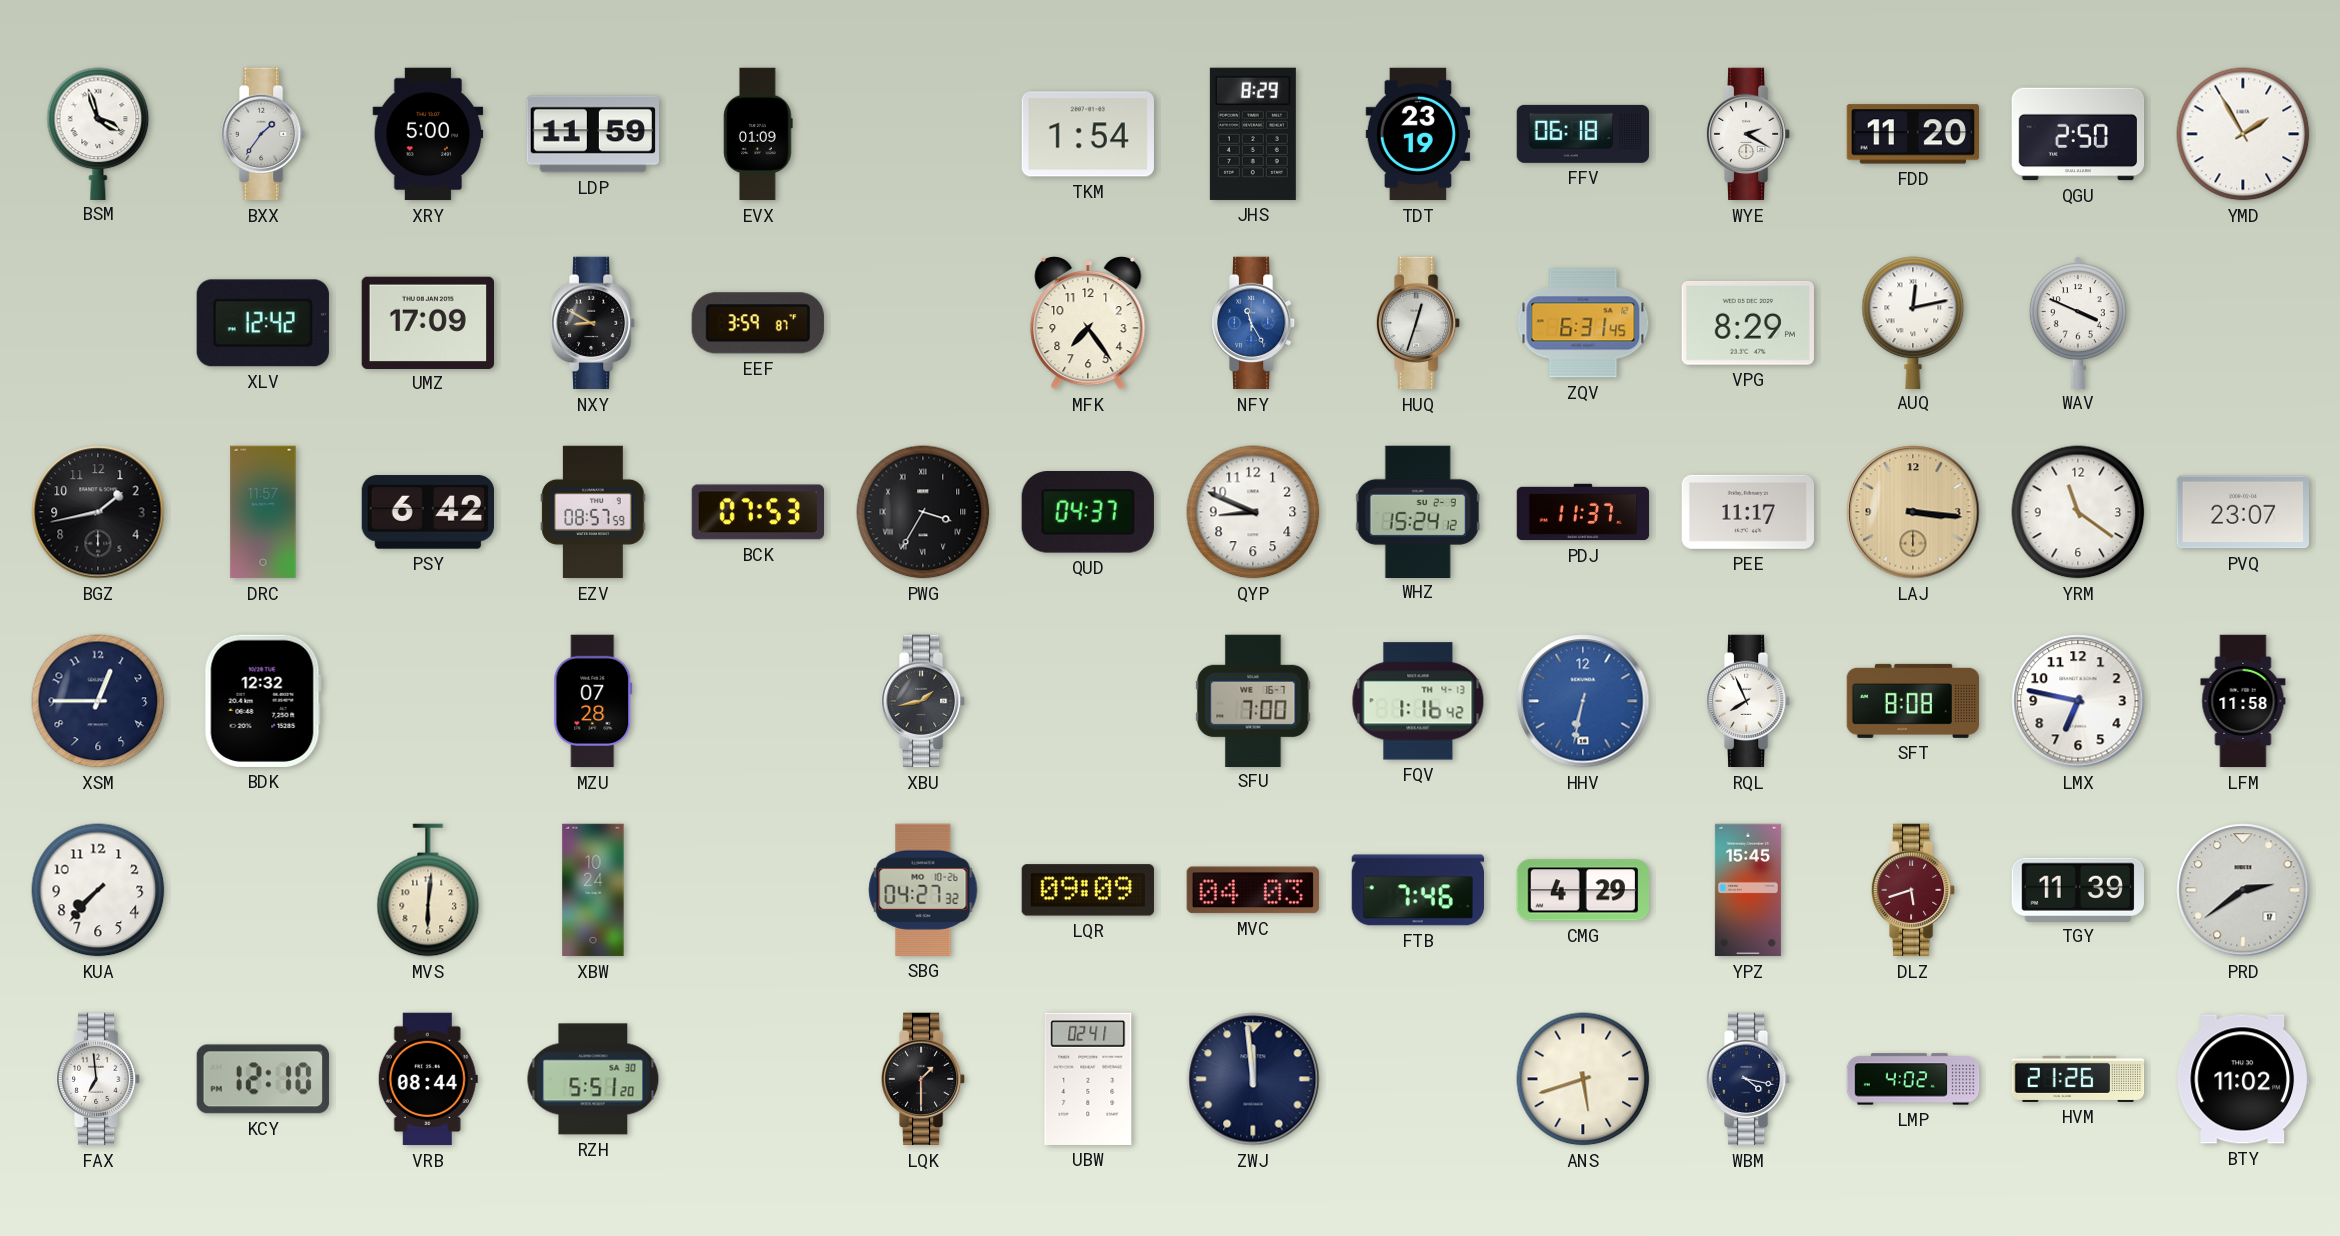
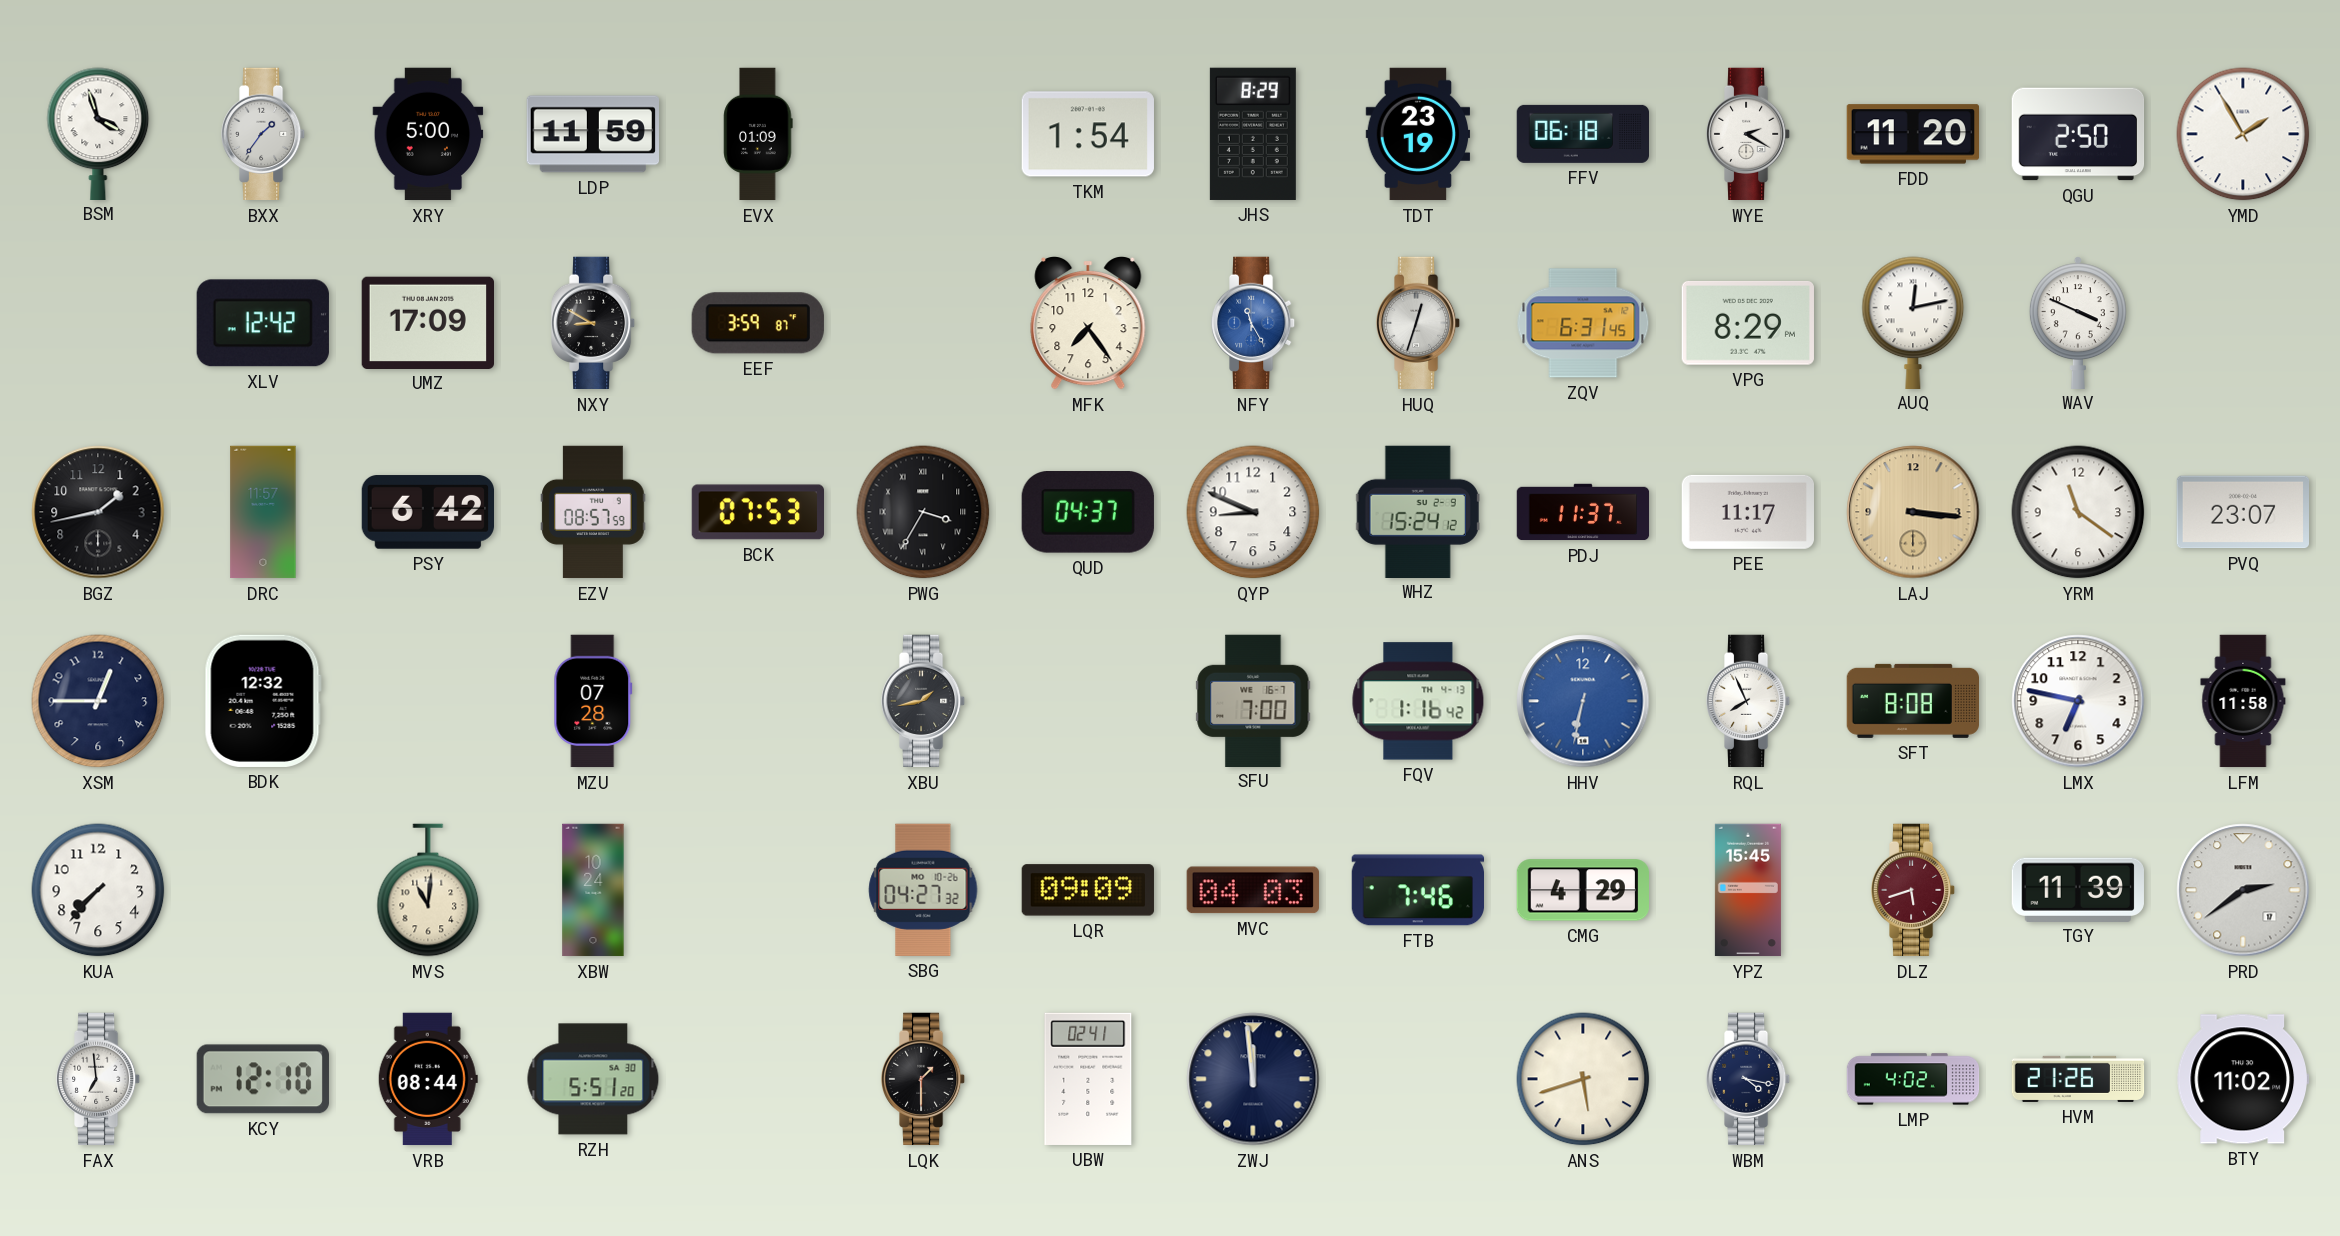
MVS: 6:01 -> 11:01
